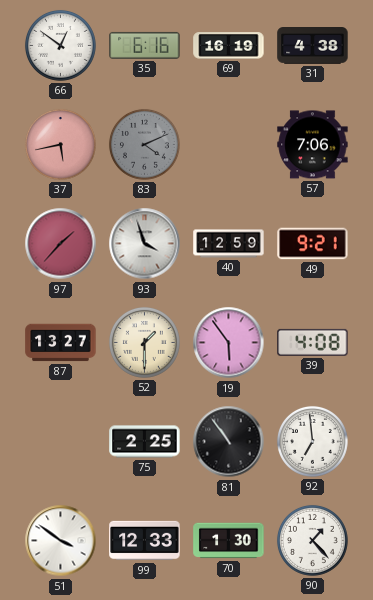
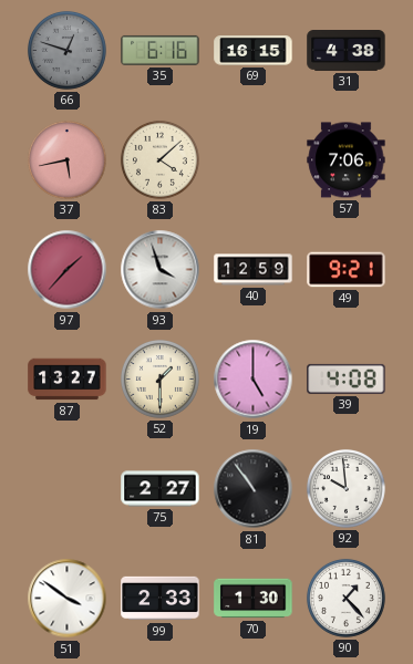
66: 12:51 -> 12:48
66 dial: white -> grey
69: 16:19 -> 16:15
83: 4:11 -> 4:08
83 dial: grey -> cream
19: 5:54 -> 5:00
75: 2:25 -> 2:27
92: 6:59 -> 9:59
99: 12:33 -> 2:33
